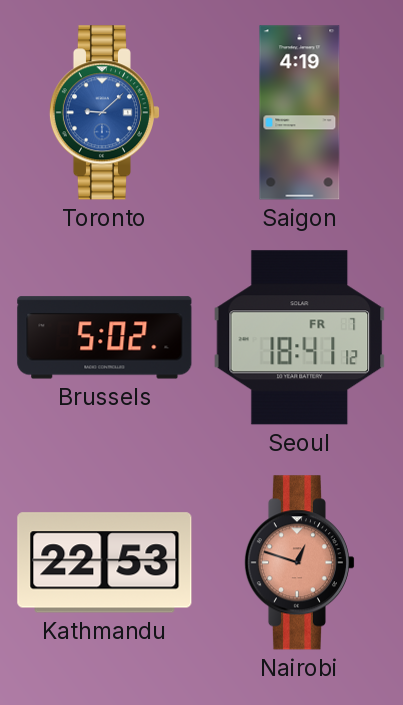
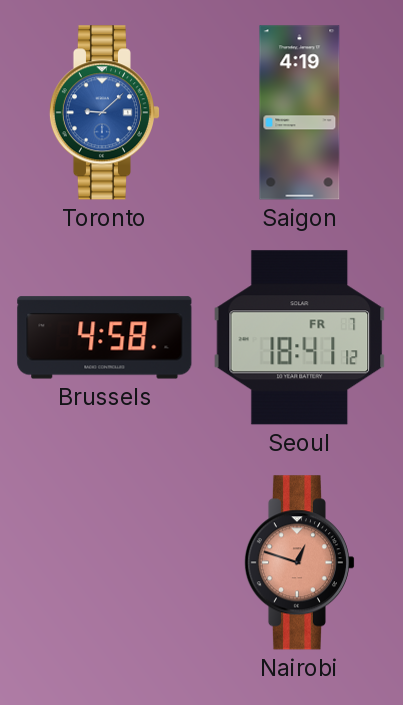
Brussels: 5:02 -> 4:58
Kathmandu: 22:53 -> none
